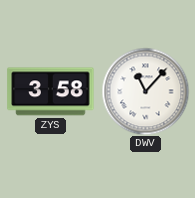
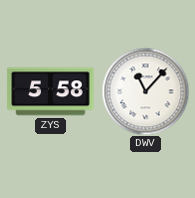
ZYS: 3:58 -> 5:58
